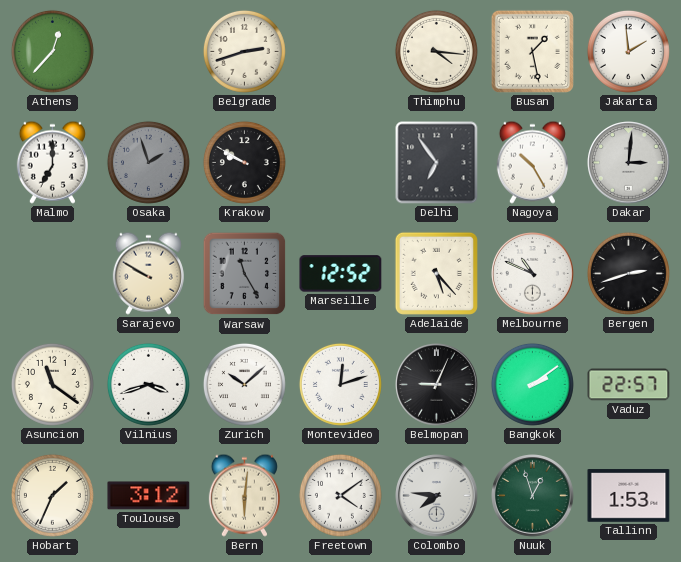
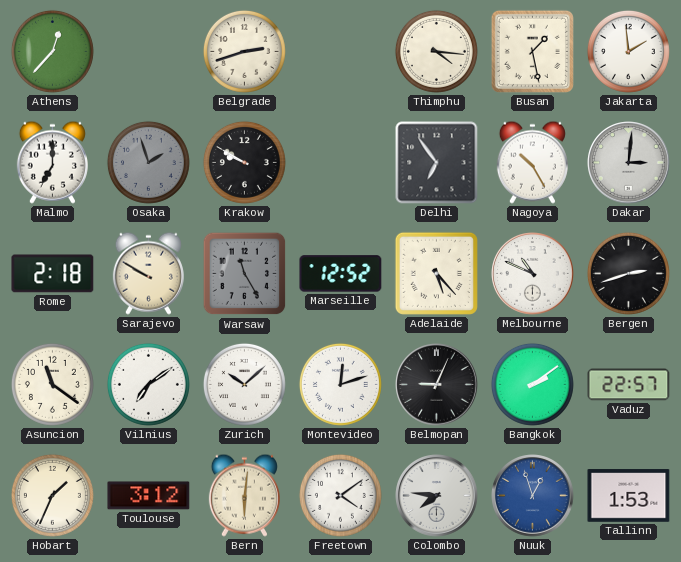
Rome: none -> 2:18
Vilnius: 3:42 -> 7:09
Nuuk dial: green -> blue
